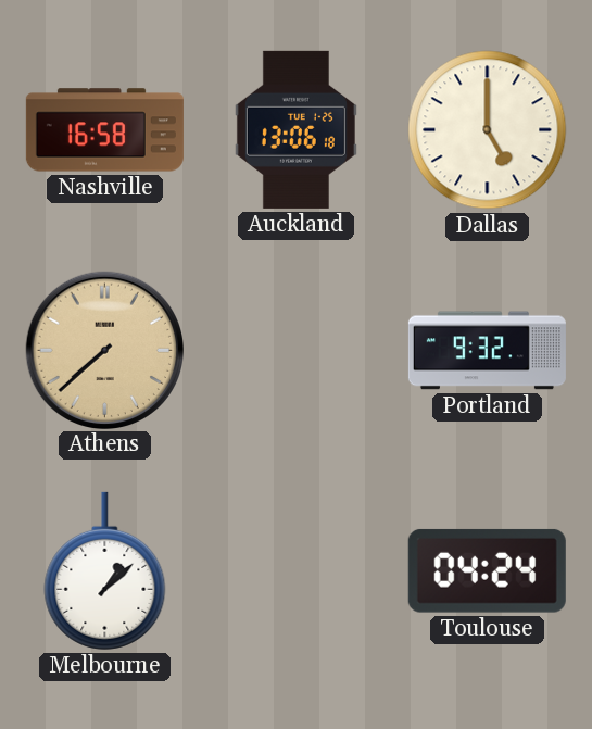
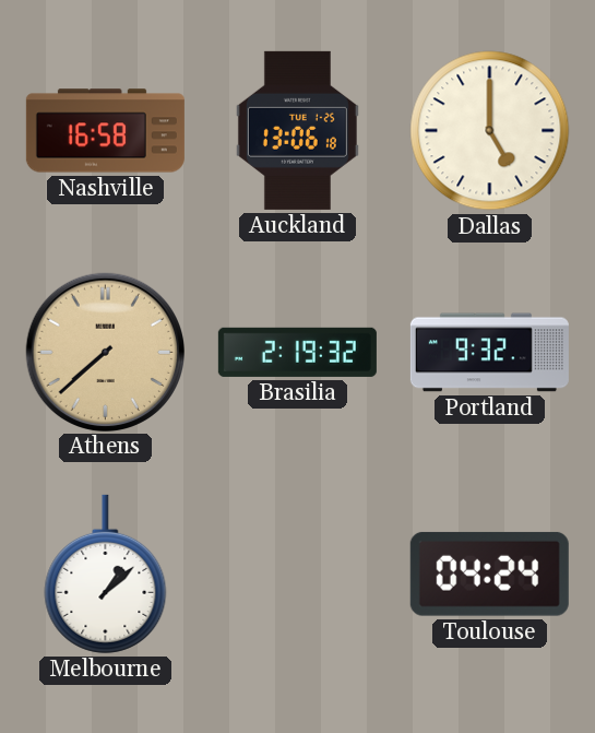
Brasilia: none -> 2:19
